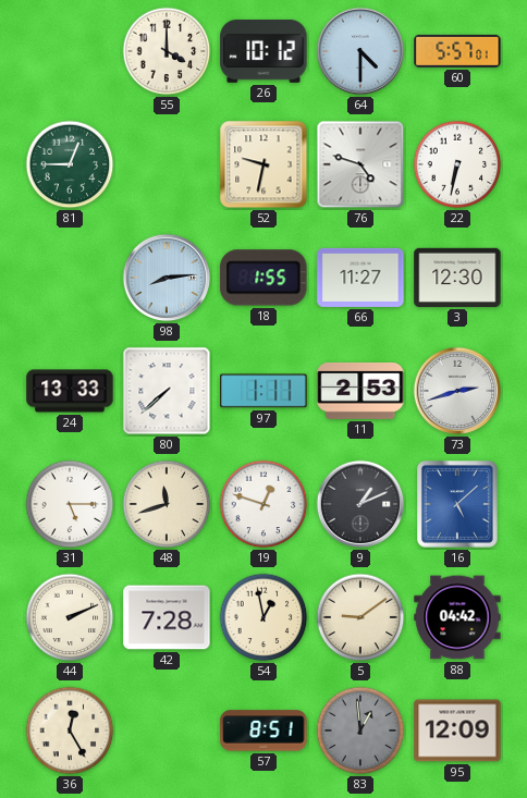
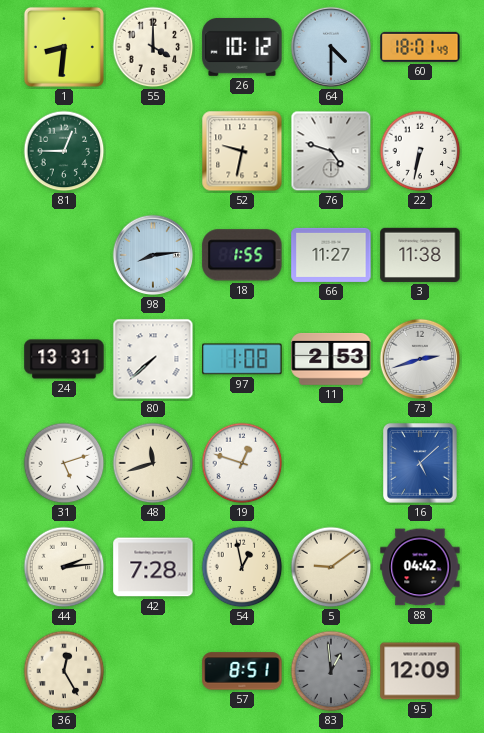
1: none -> 8:31
60: 5:57 -> 18:01
3: 12:30 -> 11:38
24: 13:33 -> 13:31
97: 1:11 -> 1:08
31: 5:15 -> 5:12
9: 1:11 -> none
44: 2:11 -> 2:14
